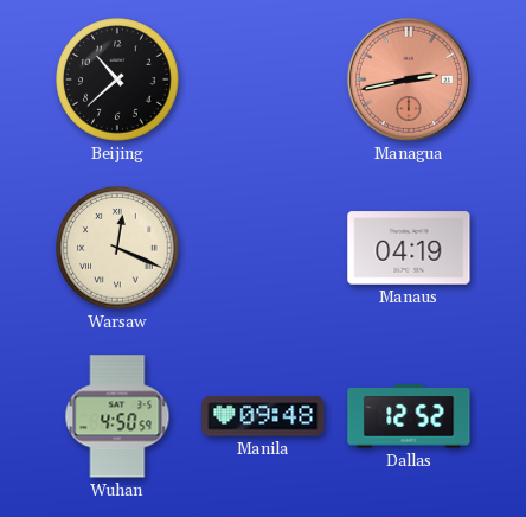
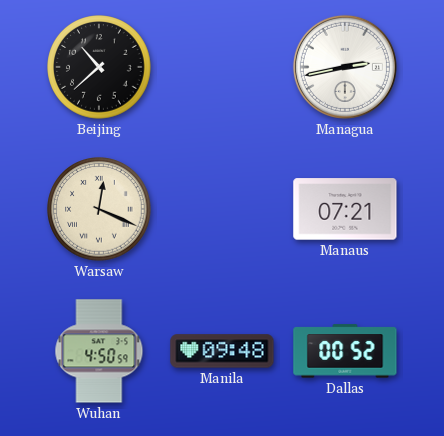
Managua dial: salmon -> white
Manaus: 04:19 -> 07:21
Dallas: 12:52 -> 00:52
